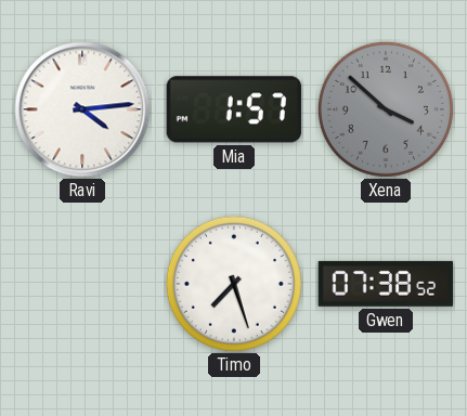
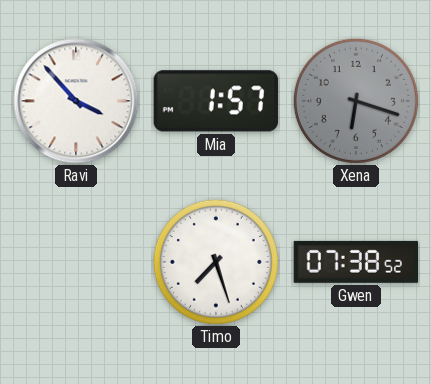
Ravi: 4:14 -> 3:53
Xena: 3:52 -> 6:18
